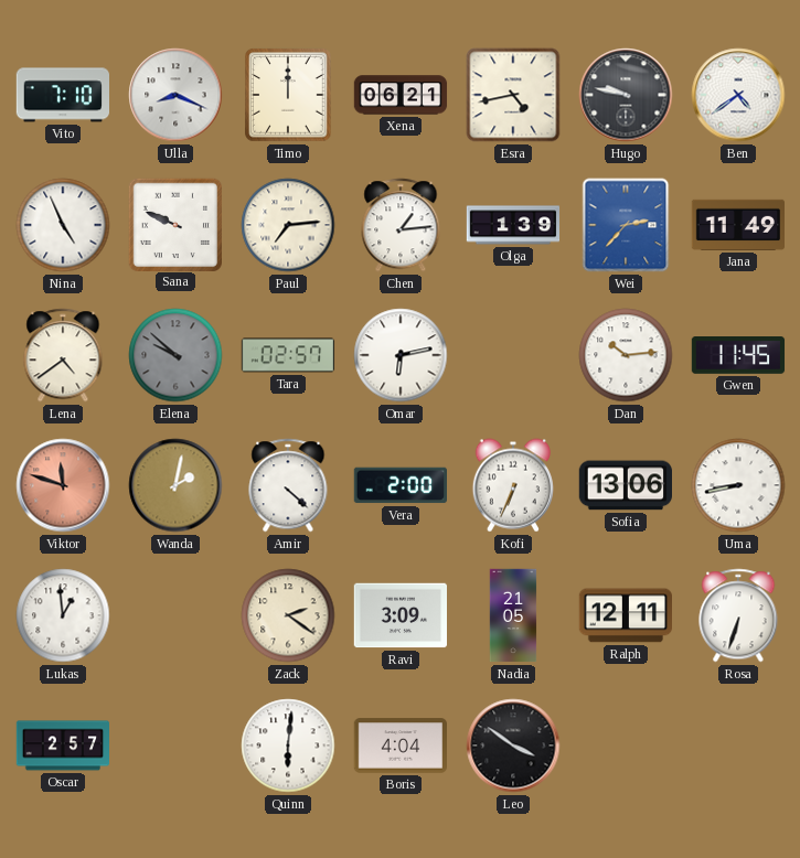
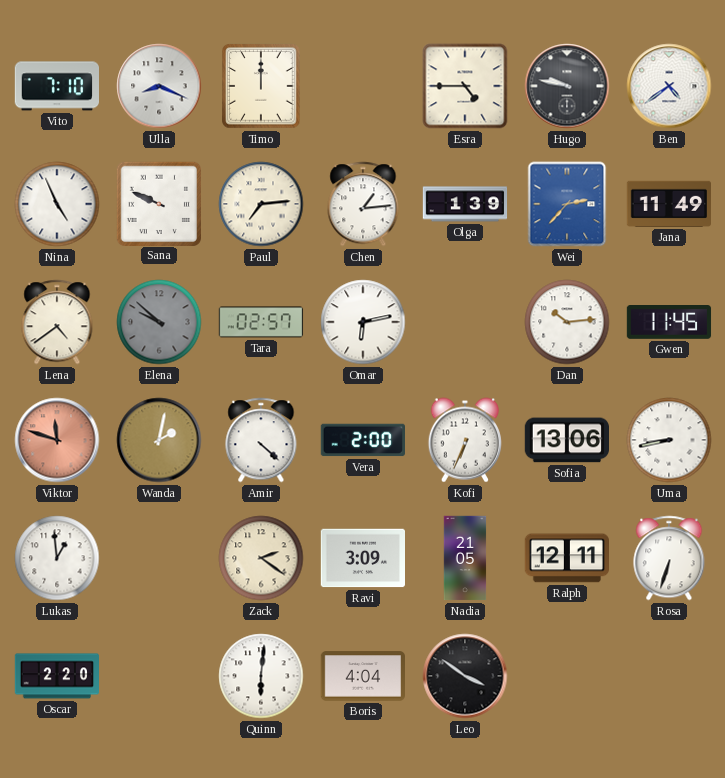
Xena: 06:21 -> none
Esra: 4:43 -> 4:45
Oscar: 2:57 -> 2:20
